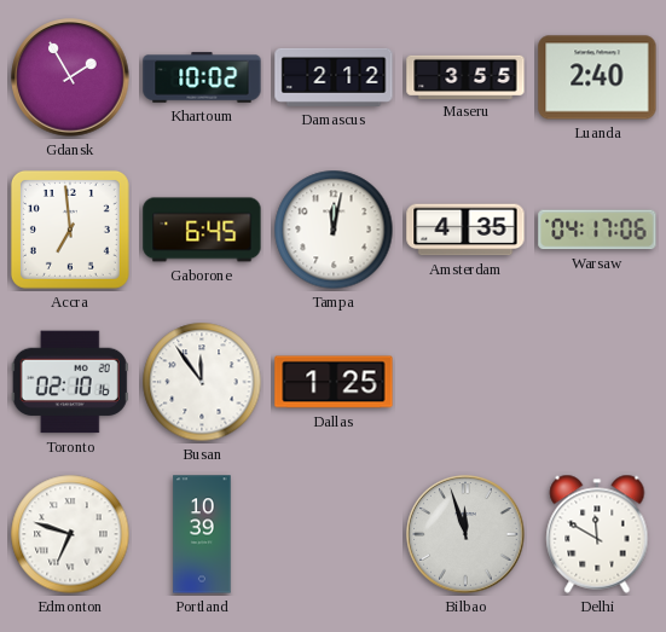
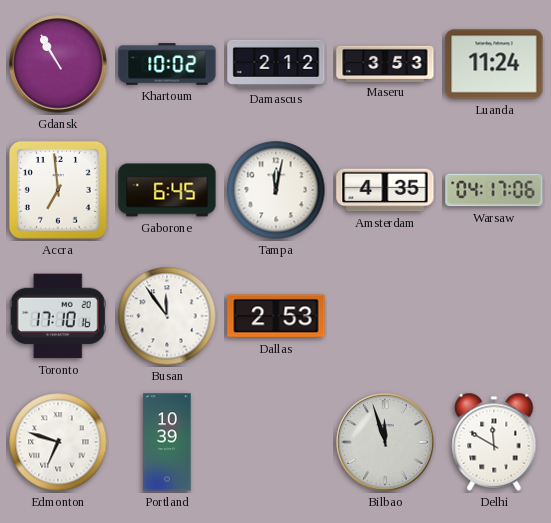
Gdansk: 1:55 -> 10:55
Maseru: 3:55 -> 3:53
Luanda: 2:40 -> 11:24
Toronto: 02:10 -> 17:10
Dallas: 1:25 -> 2:53
